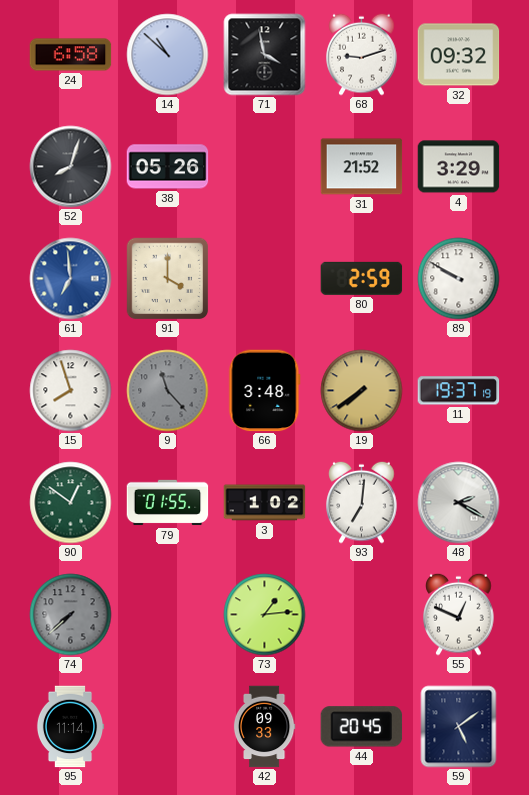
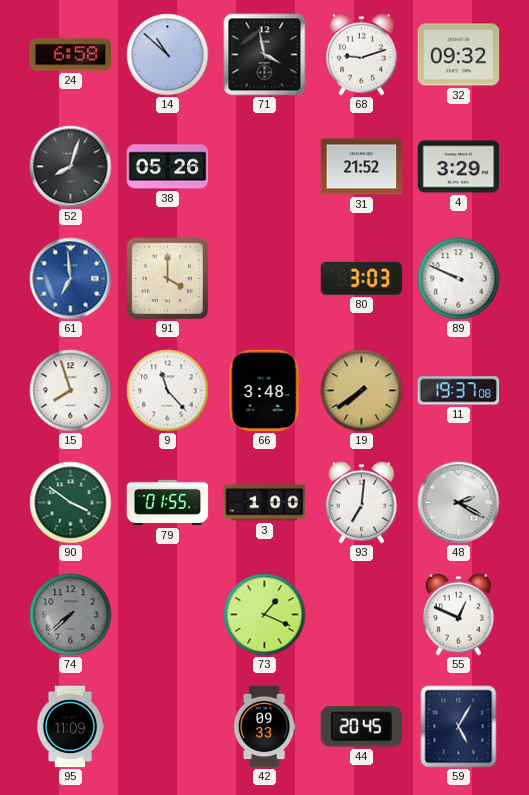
80: 2:59 -> 3:03
89: 9:50 -> 9:49
9 dial: grey -> white
11: 19:37:19 -> 19:37:08
90: 12:51 -> 3:51
3: 1:02 -> 1:00
73: 1:14 -> 1:19
95: 11:14 -> 11:09
59: 5:09 -> 5:05
